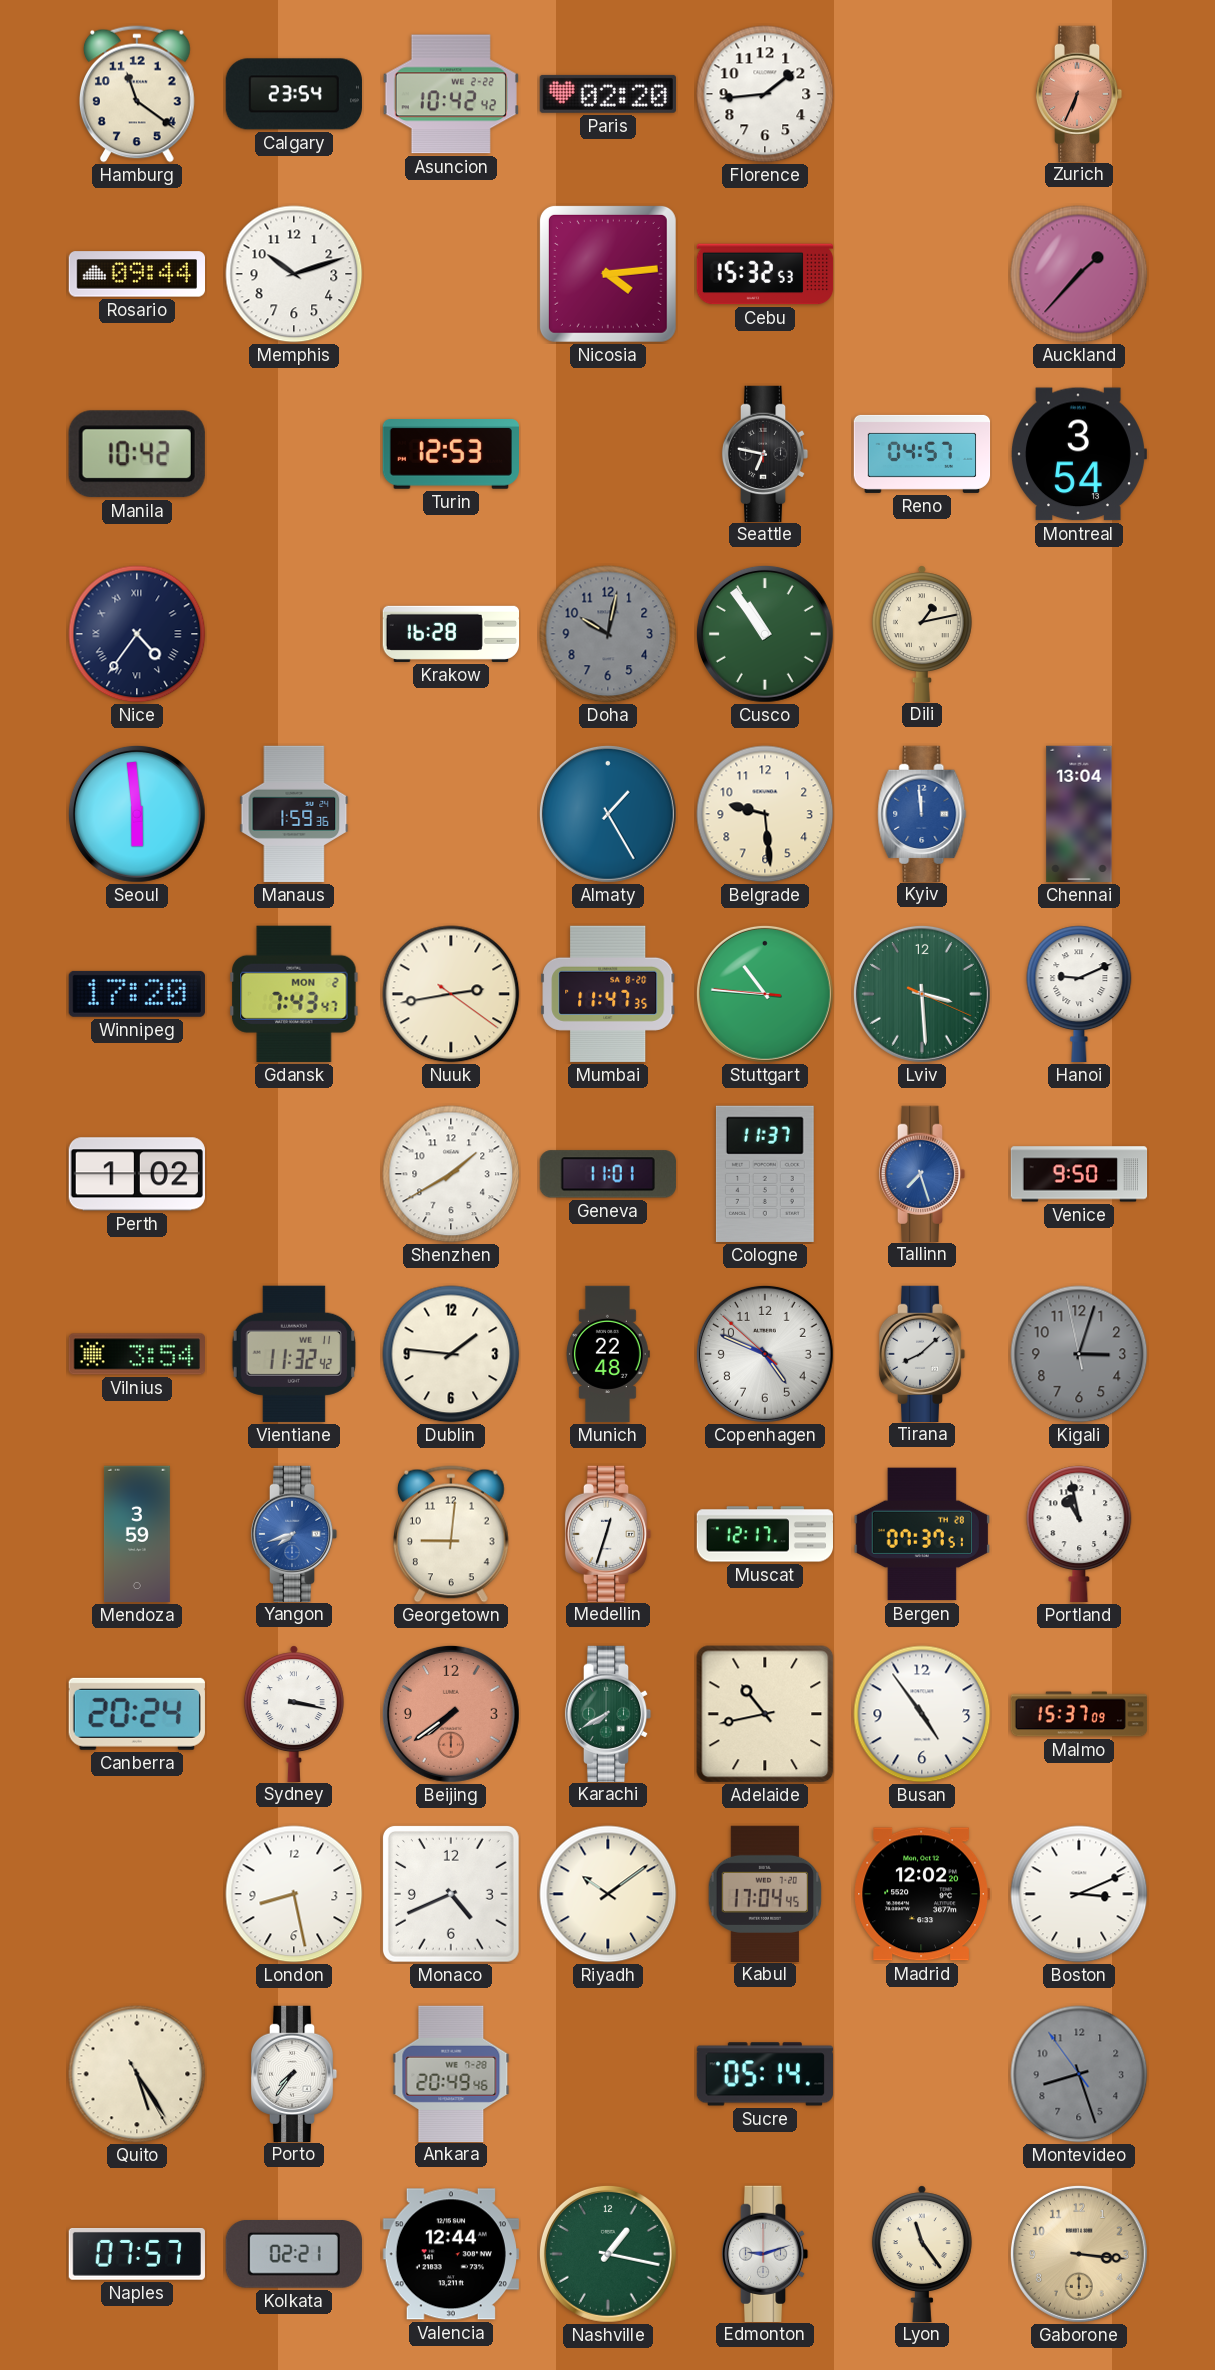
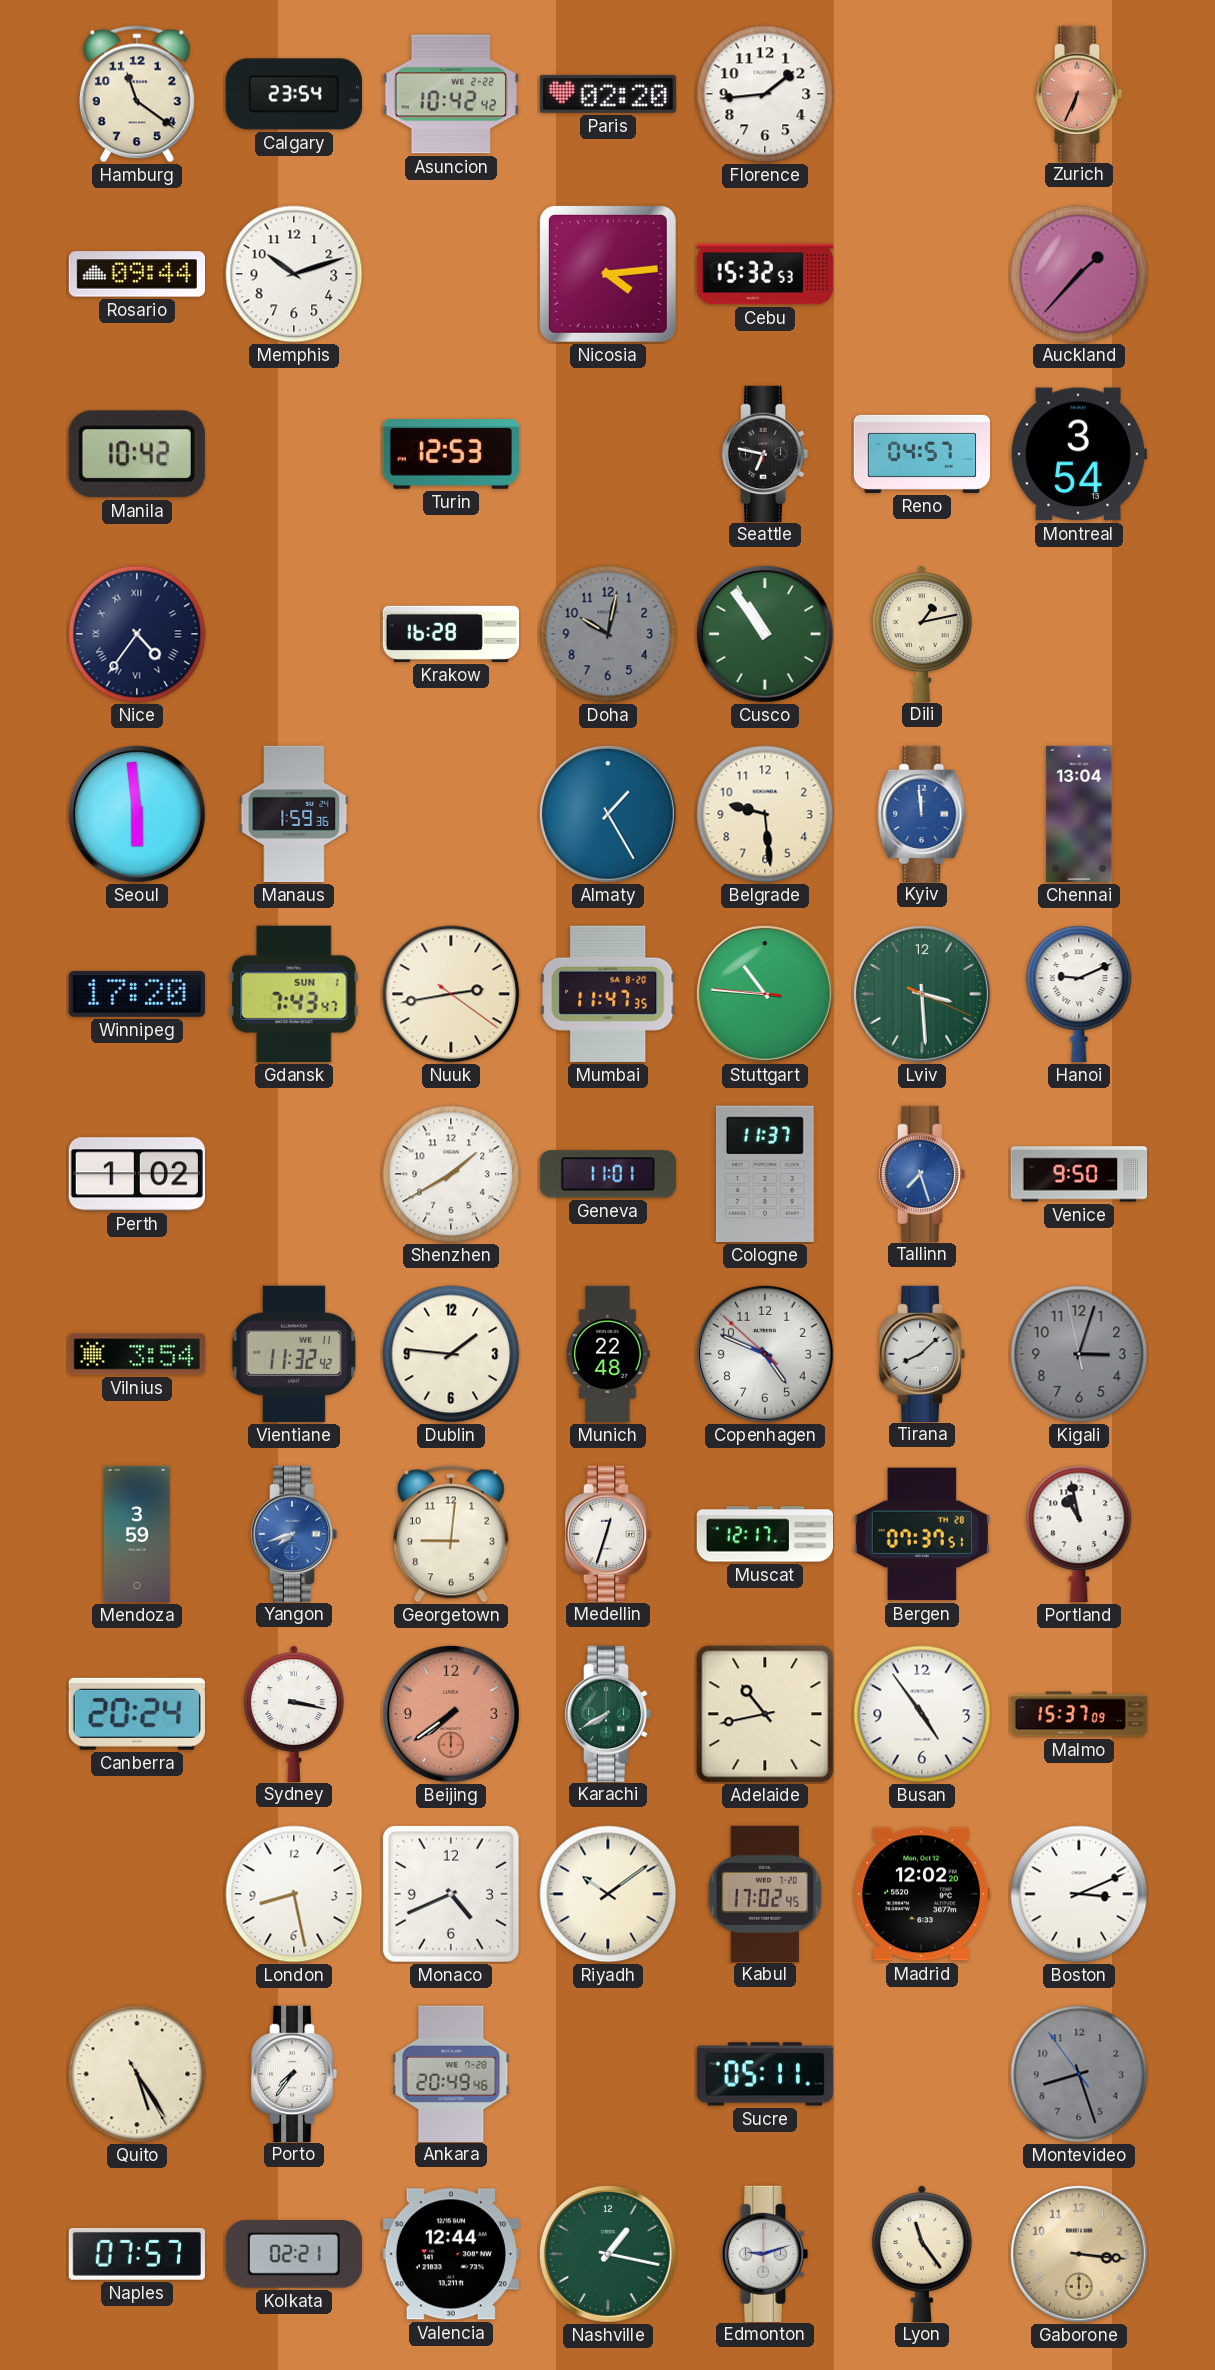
Gdansk date: MON 2 -> SUN 1
Kabul: 17:04 -> 17:02
Sucre: 05:14 -> 05:11
